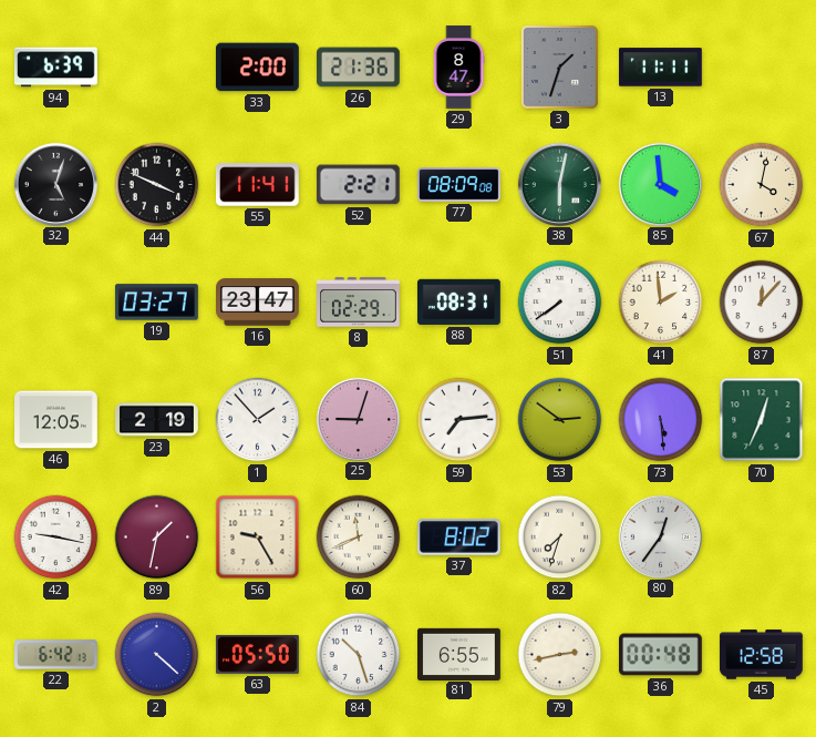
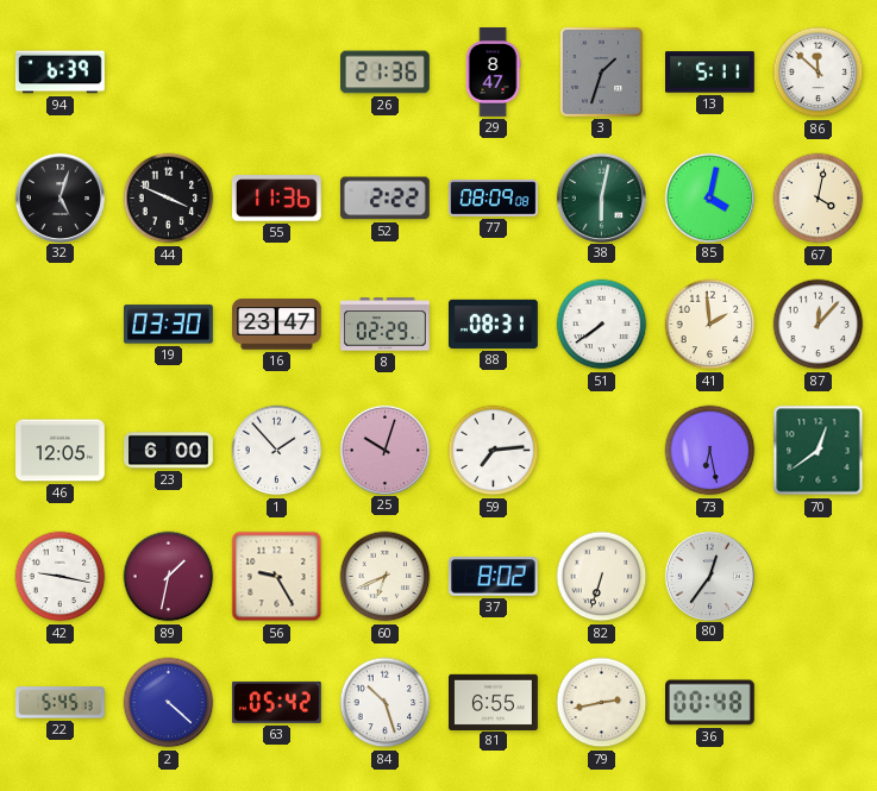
33: 2:00 -> none
13: 11:11 -> 5:11
86: none -> 11:52
55: 11:41 -> 11:36
52: 2:21 -> 2:22
85: 3:59 -> 4:02
19: 03:27 -> 03:30
23: 2:19 -> 6:00
25: 9:03 -> 10:03
53: 2:51 -> none
73: 5:29 -> 6:28
70: 12:34 -> 12:39
60: 11:41 -> 6:41
82: 7:33 -> 6:33
22: 6:42 -> 5:45
63: 05:50 -> 05:42
45: 12:58 -> none
